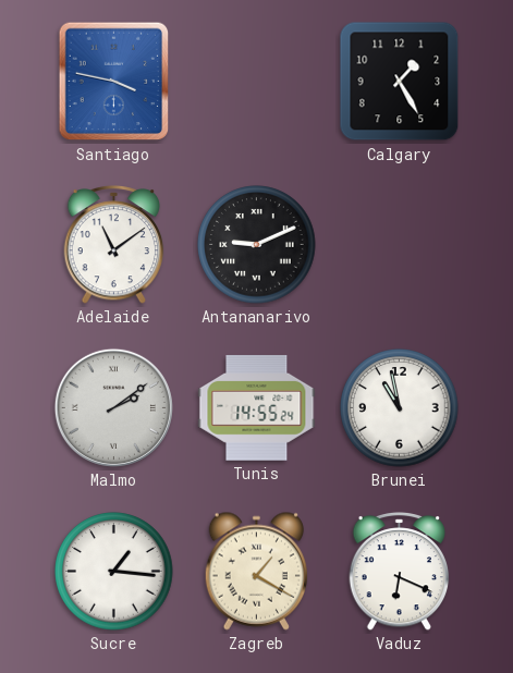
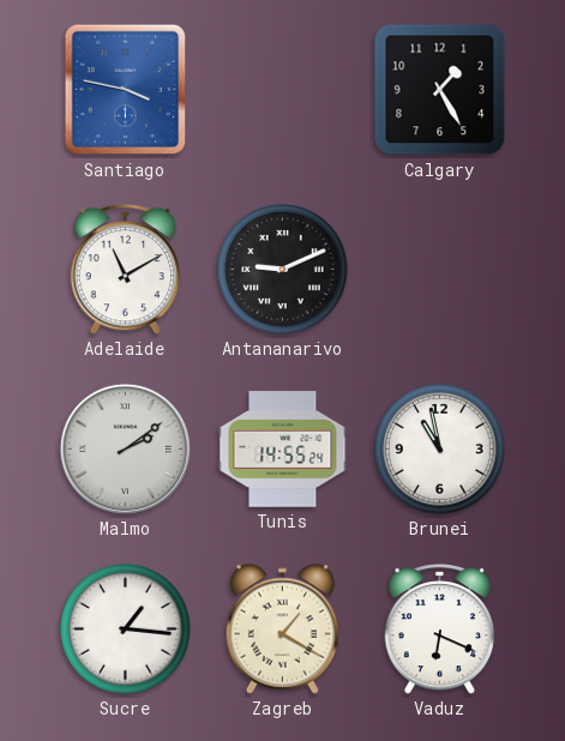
Adelaide: 11:09 -> 11:10
